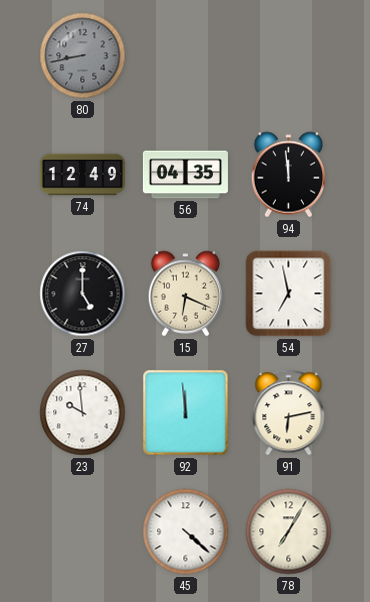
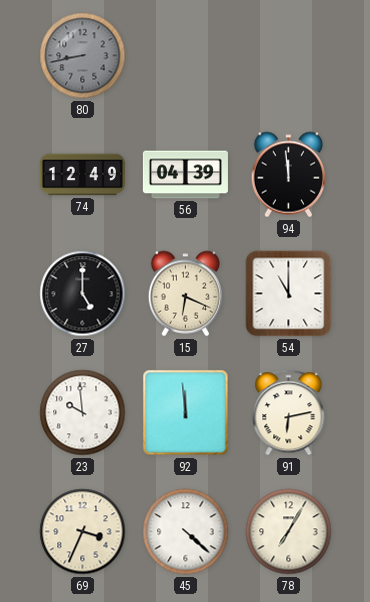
56: 04:35 -> 04:39
54: 6:58 -> 11:00
69: none -> 3:34
